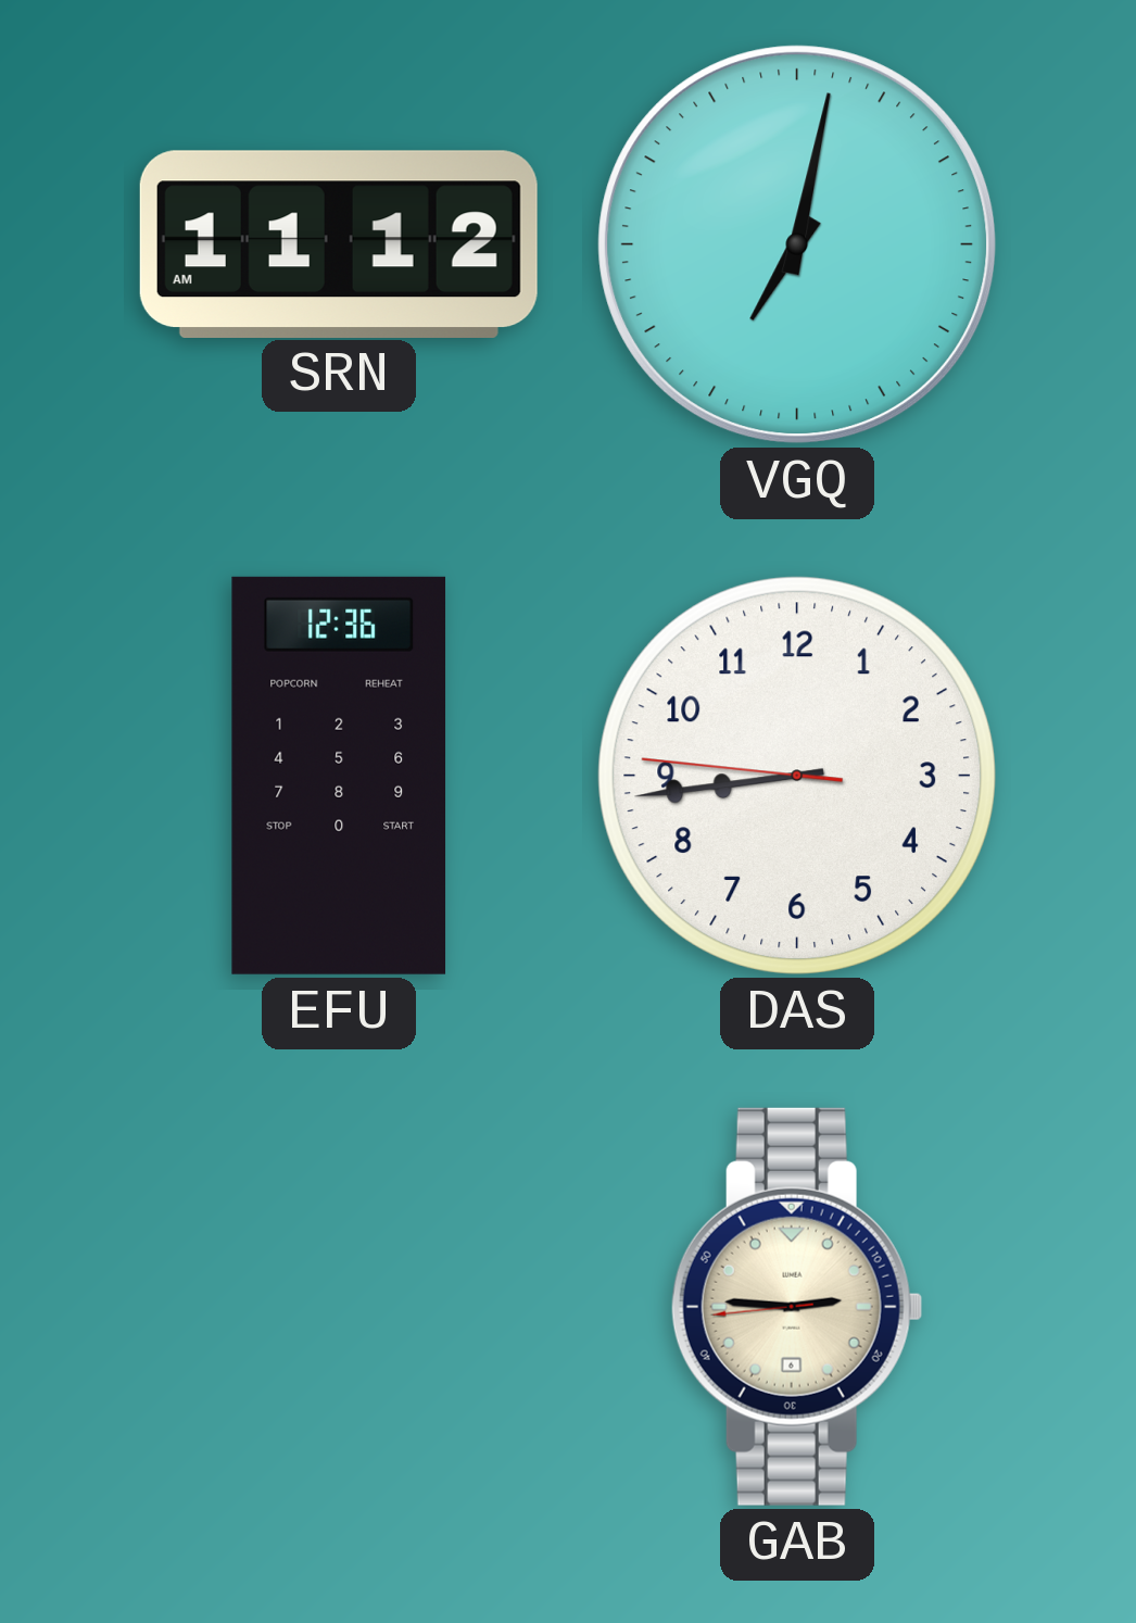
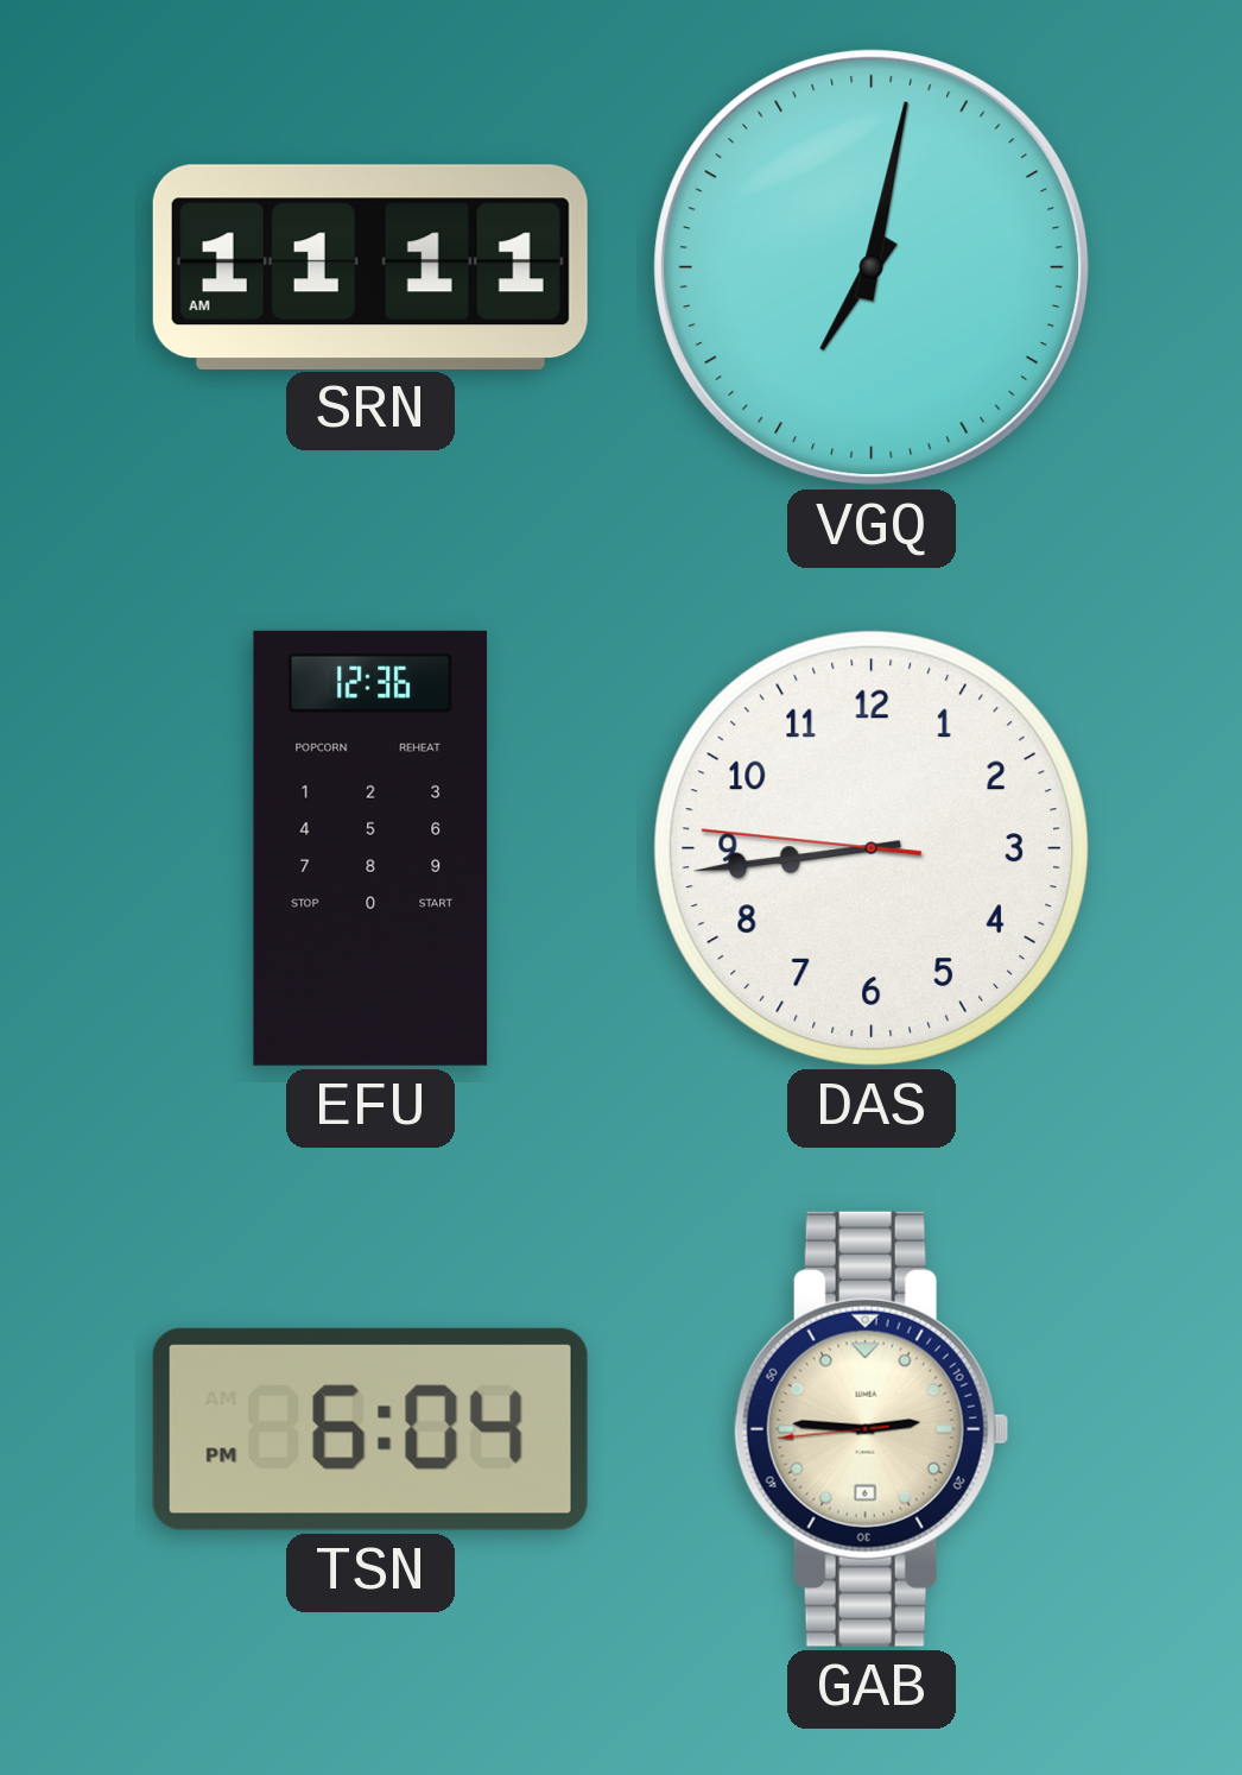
SRN: 11:12 -> 11:11
TSN: none -> 6:04
